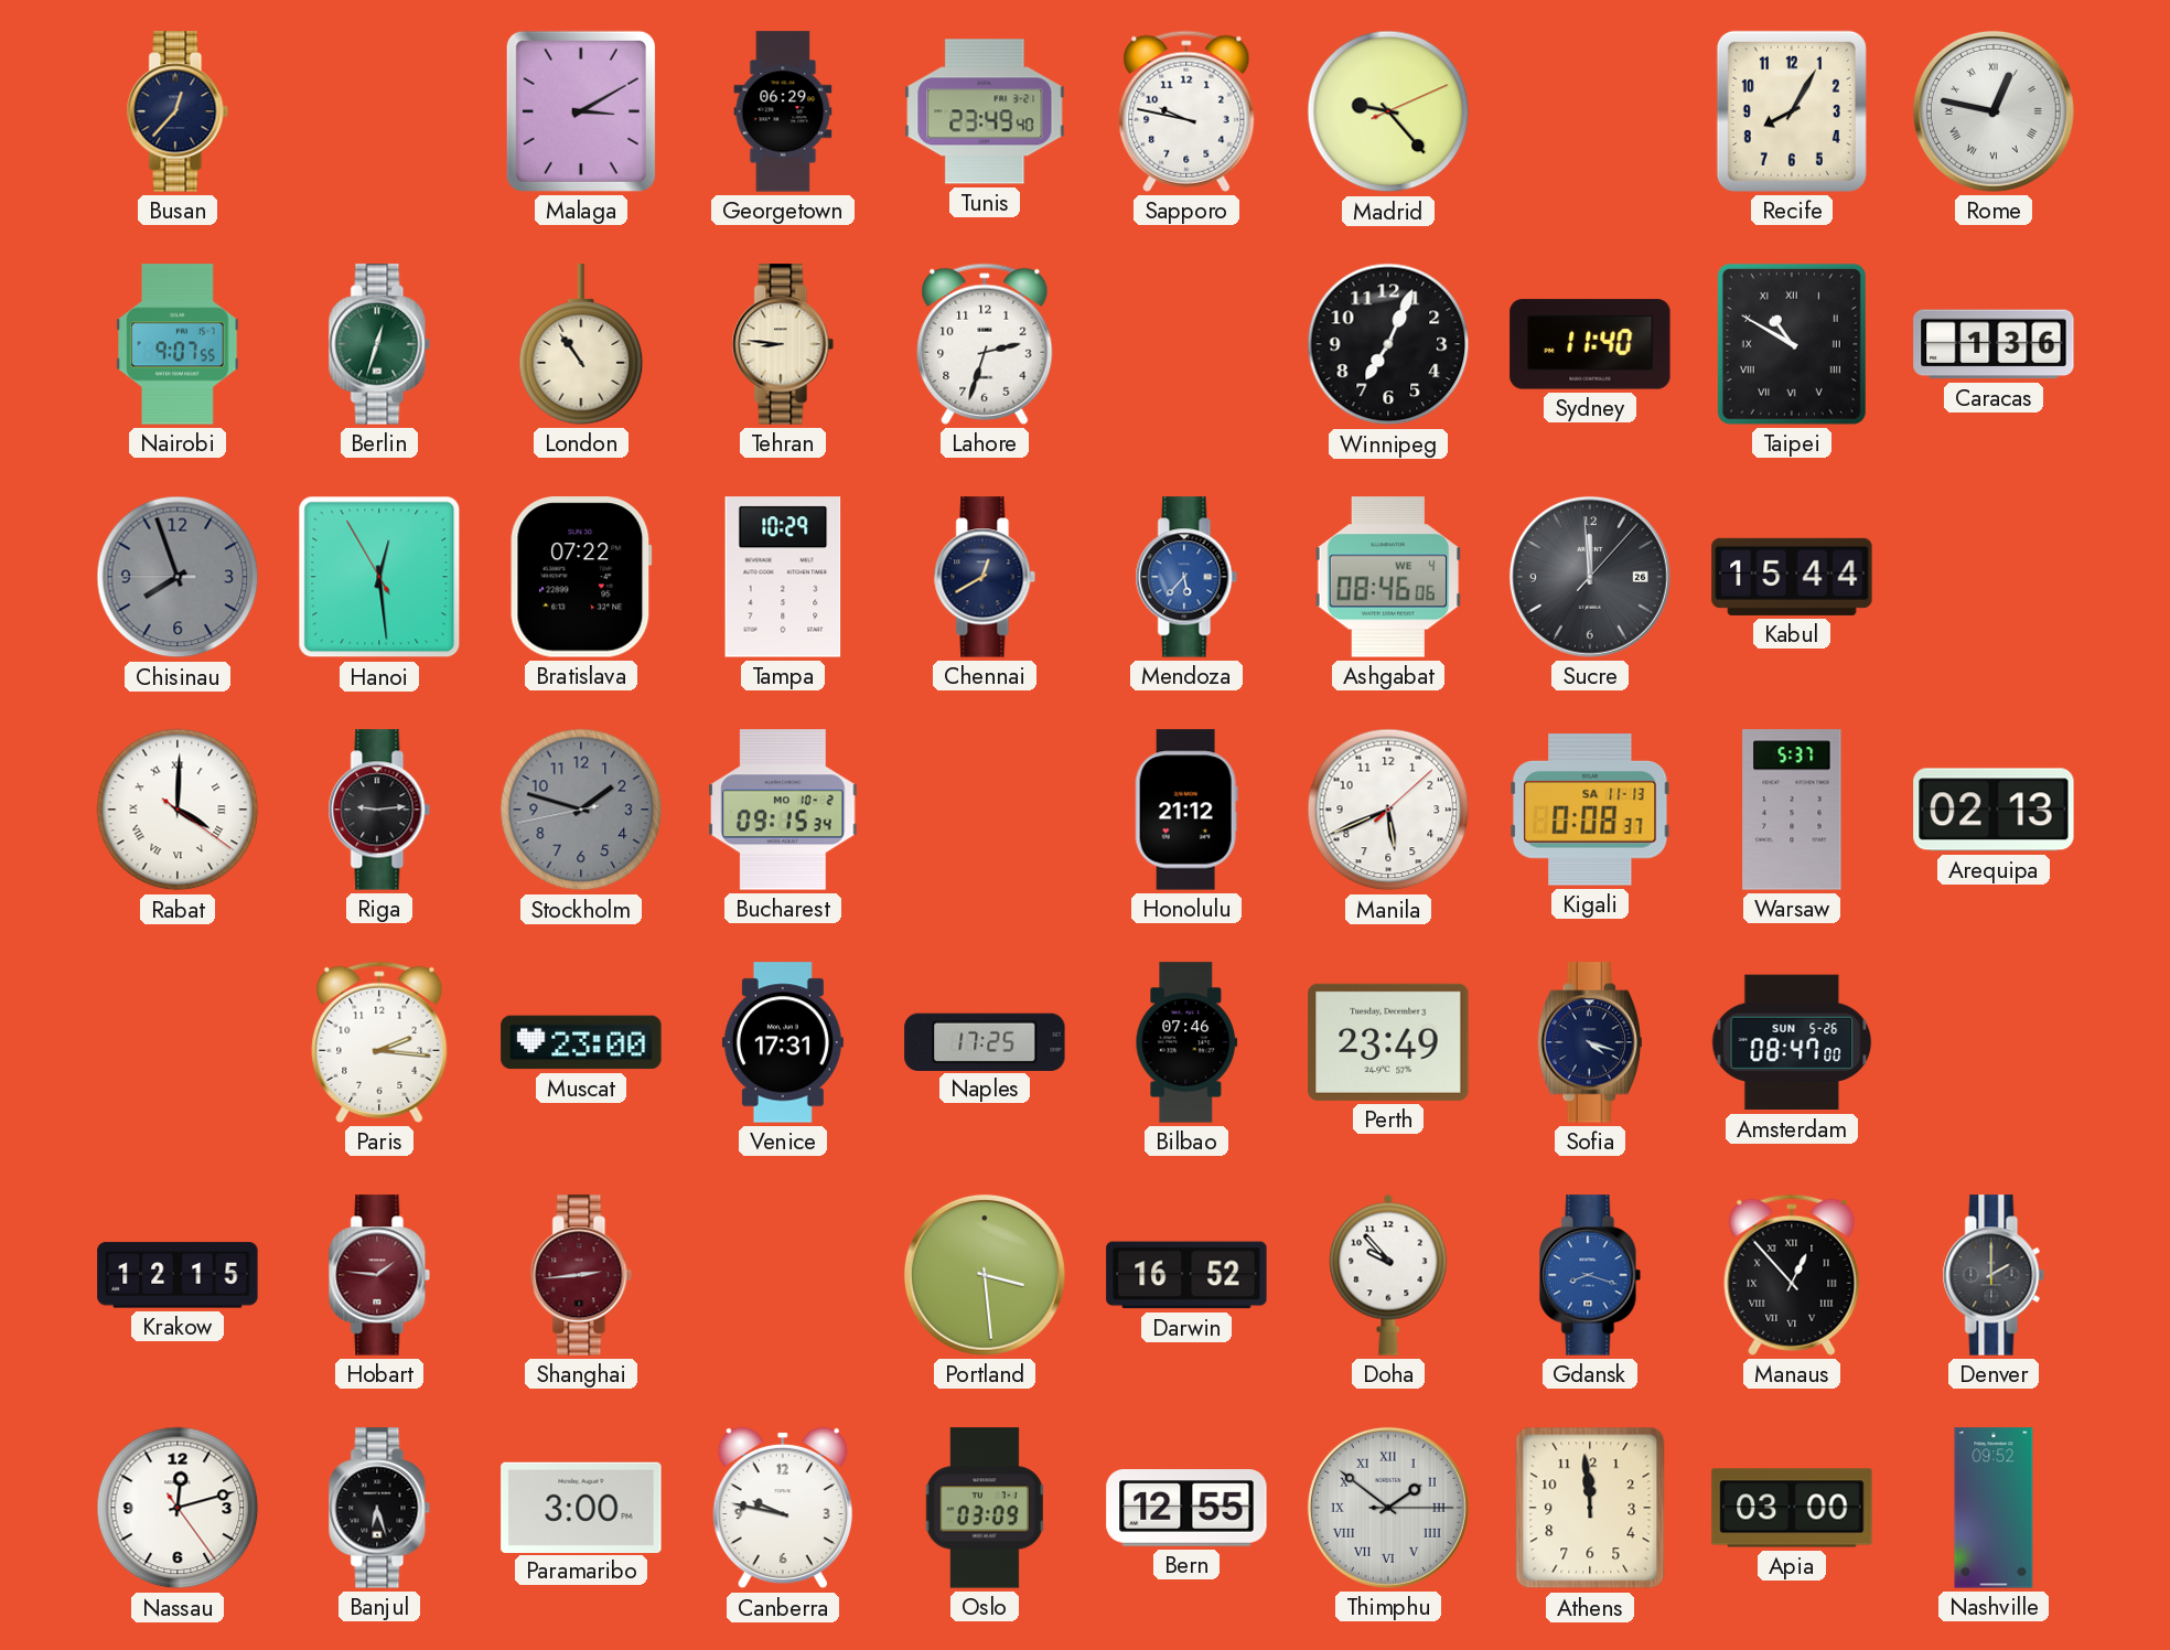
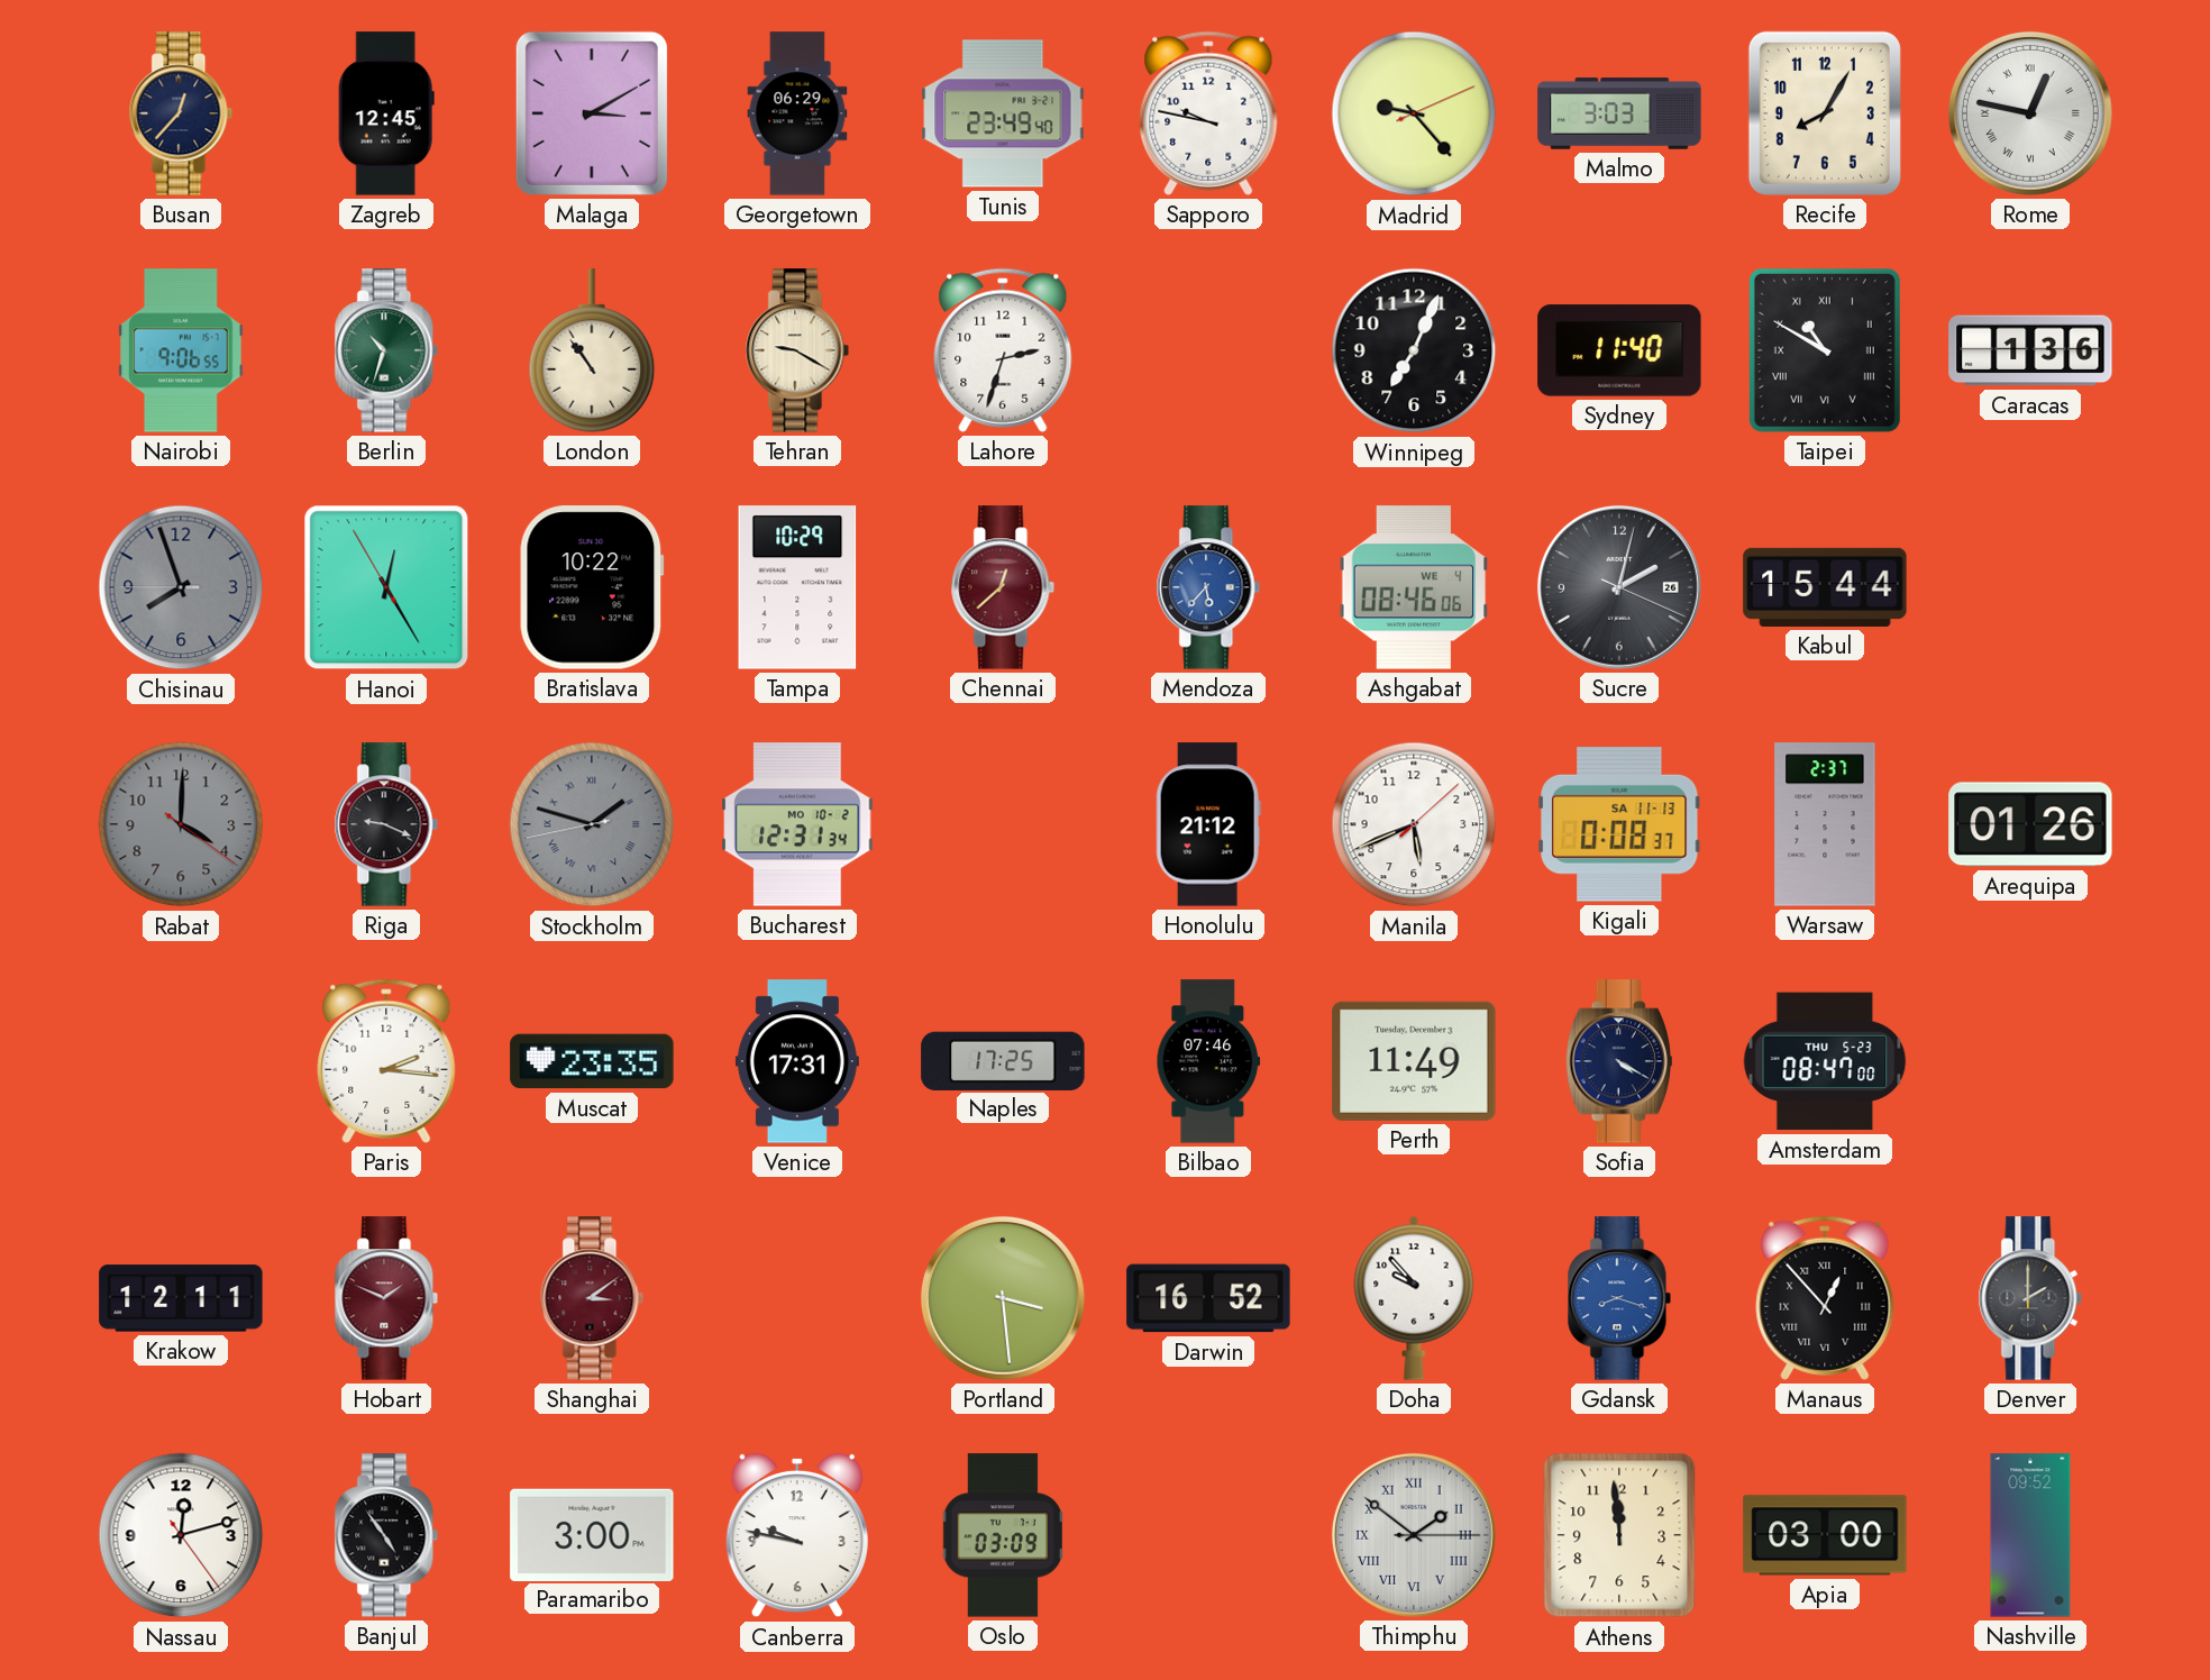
Zagreb: none -> 12:45
Malmo: none -> 3:03
Nairobi: 9:07 -> 9:06
Berlin: 12:33 -> 10:33
Tehran: 8:46 -> 9:20
Hanoi: 12:28 -> 12:24
Bratislava: 07:22 -> 10:22
Chennai: 12:40 -> 12:38
Chennai dial: navy -> burgundy
Sucre: 11:59 -> 2:02
Rabat dial: white -> grey
Rabat numerals: Roman -> Arabic
Riga: 9:14 -> 9:19
Stockholm numerals: Arabic -> Roman
Bucharest: 09:15 -> 12:31
Warsaw: 5:37 -> 2:37
Arequipa: 02:13 -> 01:26
Muscat: 23:00 -> 23:35
Perth: 23:49 -> 11:49
Sofia: 4:18 -> 4:20
Amsterdam date: SUN 5-26 -> THU 5-23
Krakow: 12:15 -> 12:11
Hobart: 1:46 -> 1:49
Shanghai: 2:44 -> 3:09
Banjul: 6:27 -> 4:54
Bern: 12:55 -> none
